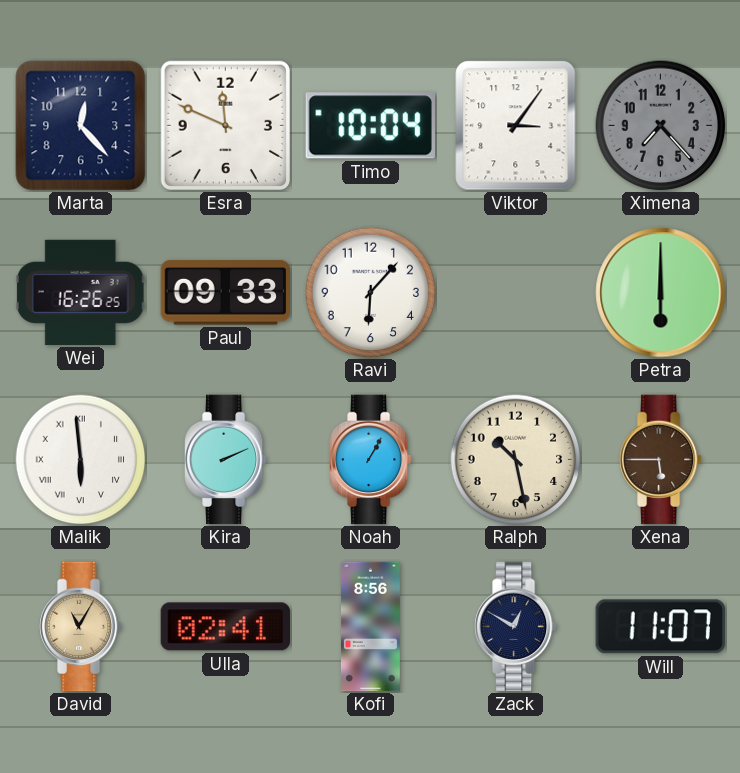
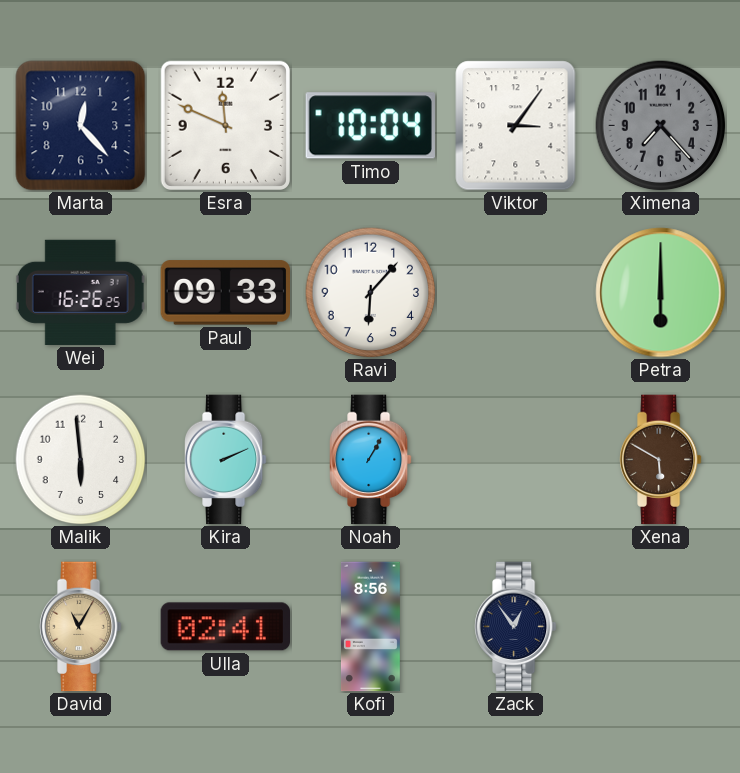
Malik numerals: Roman -> Arabic
Ralph: 10:28 -> none
Xena: 5:45 -> 5:50
Zack: 12:50 -> 12:54
Will: 11:07 -> none
